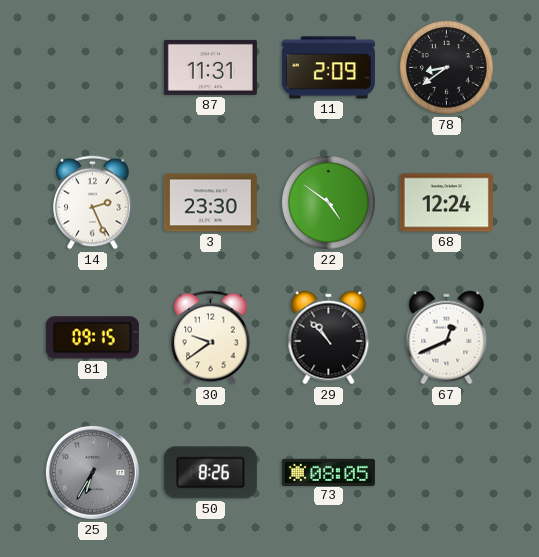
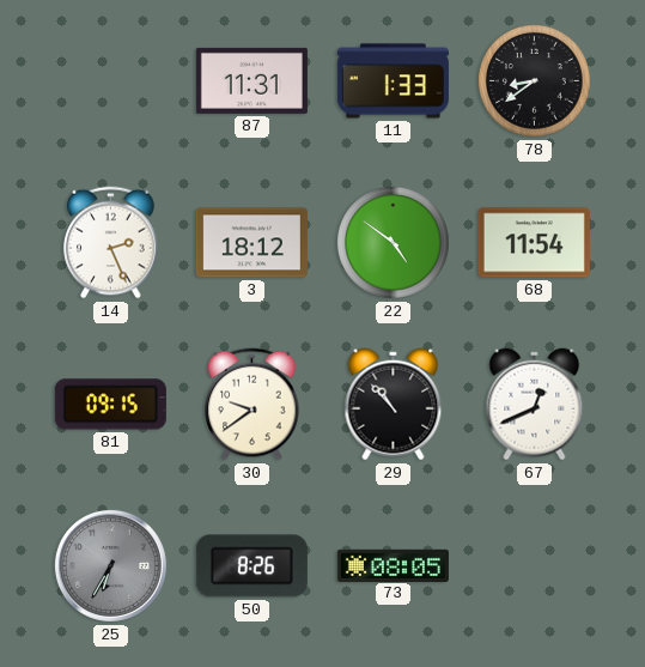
11: 2:09 -> 1:33
3: 23:30 -> 18:12
68: 12:24 -> 11:54
